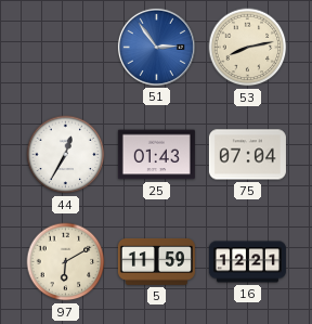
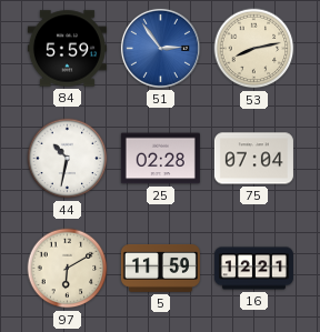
84: none -> 5:59
44: 12:35 -> 10:32
25: 01:43 -> 02:28
